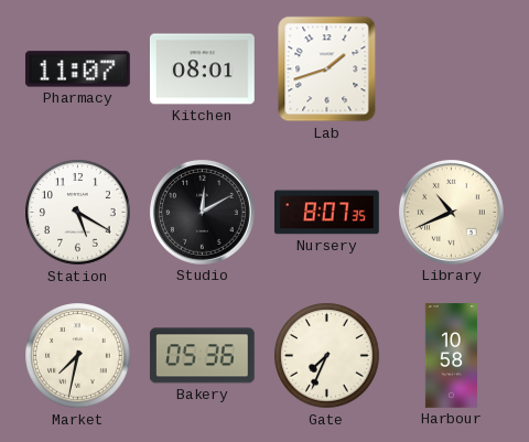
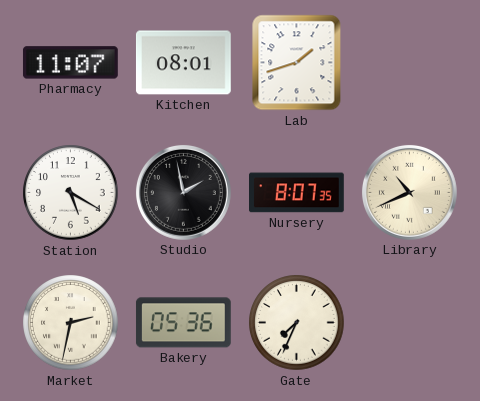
Studio: 12:10 -> 1:58
Market: 7:32 -> 2:32
Harbour: 10:58 -> none
